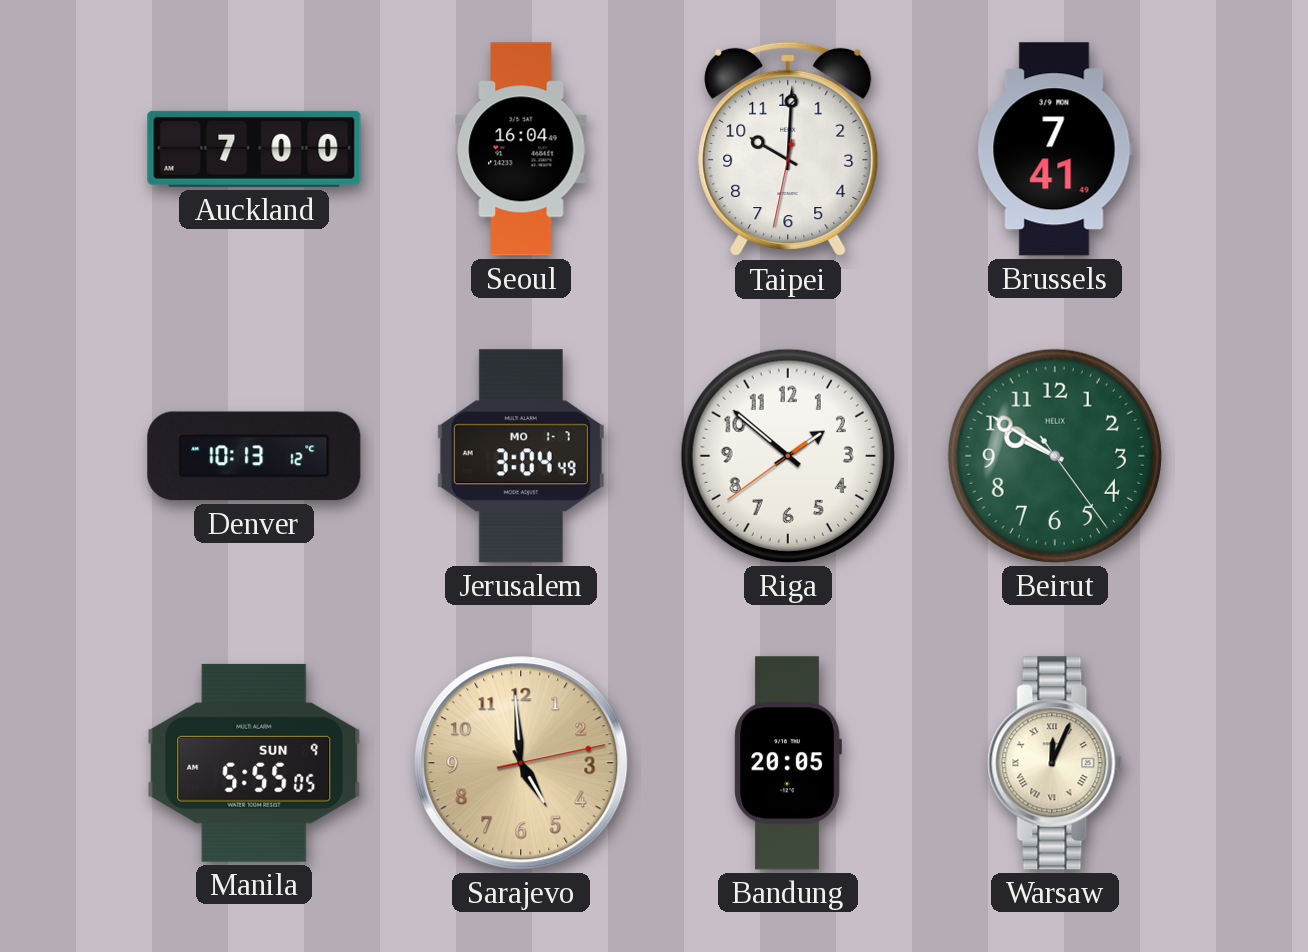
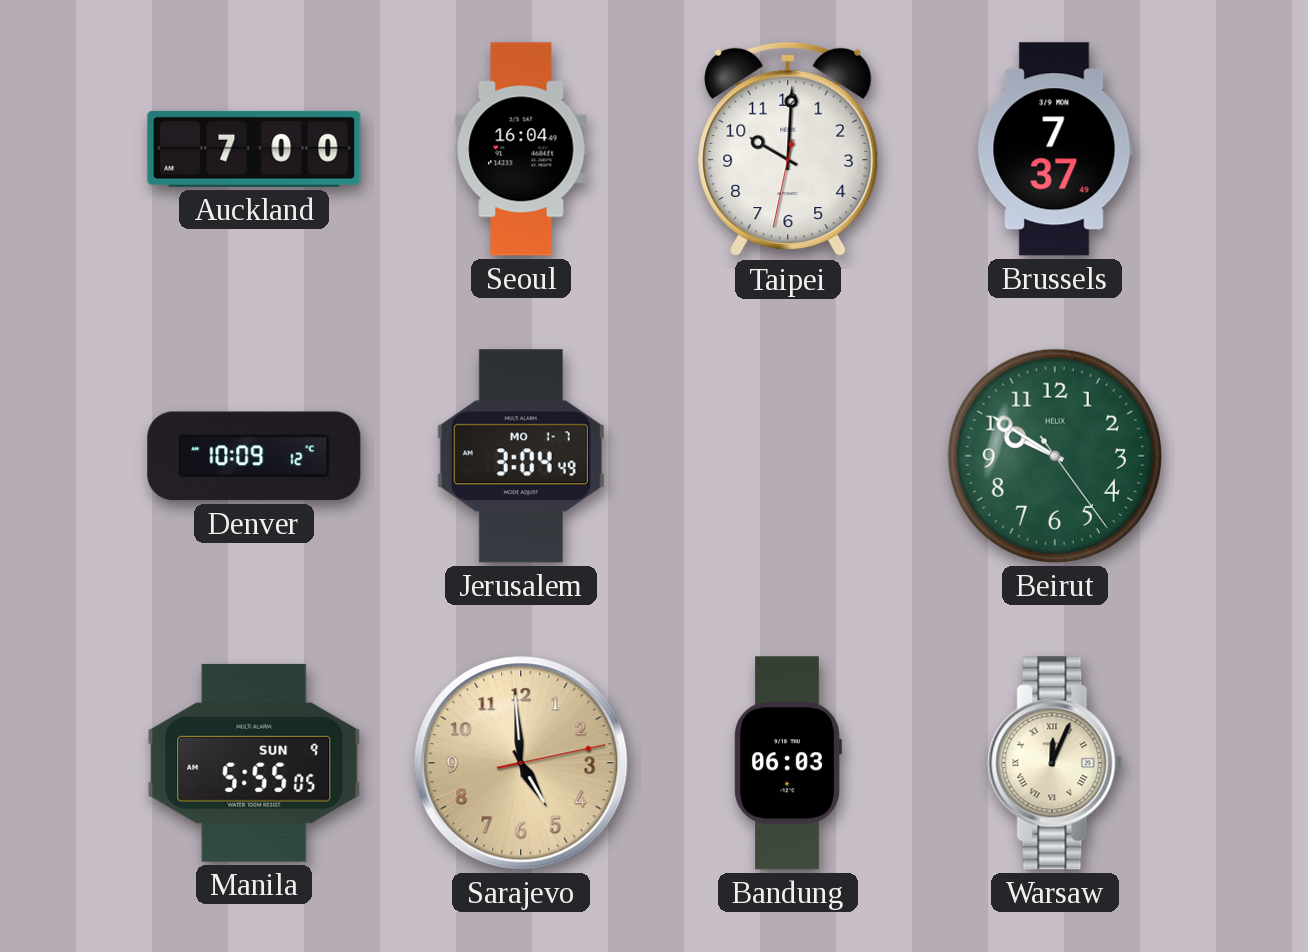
Brussels: 7:41 -> 7:37
Denver: 10:13 -> 10:09
Riga: 1:51 -> none
Bandung: 20:05 -> 06:03
